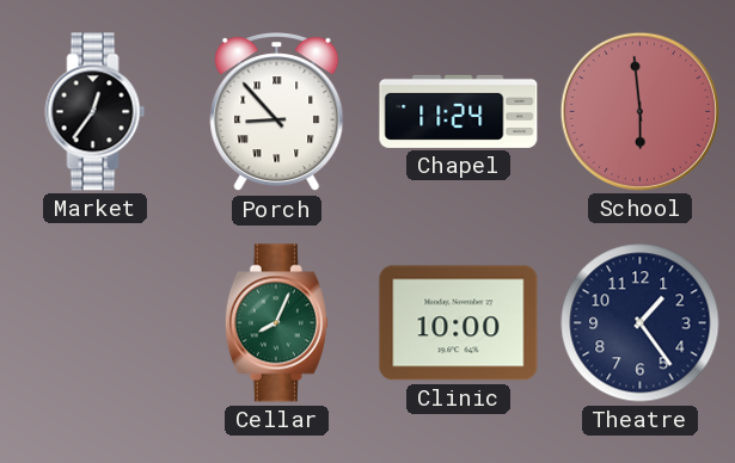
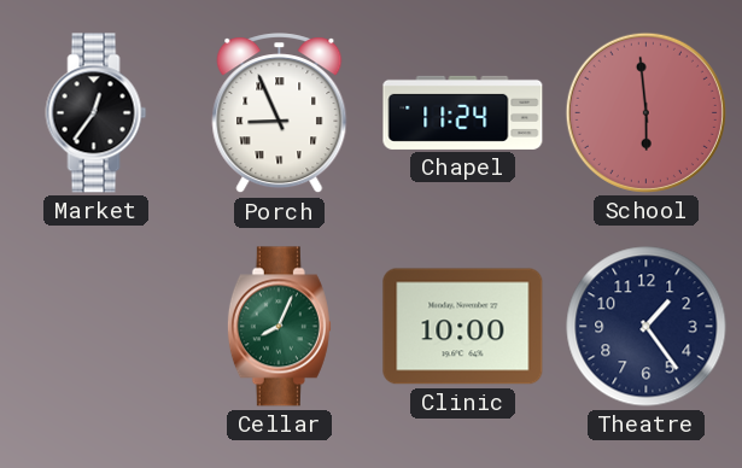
Porch: 8:53 -> 8:56
